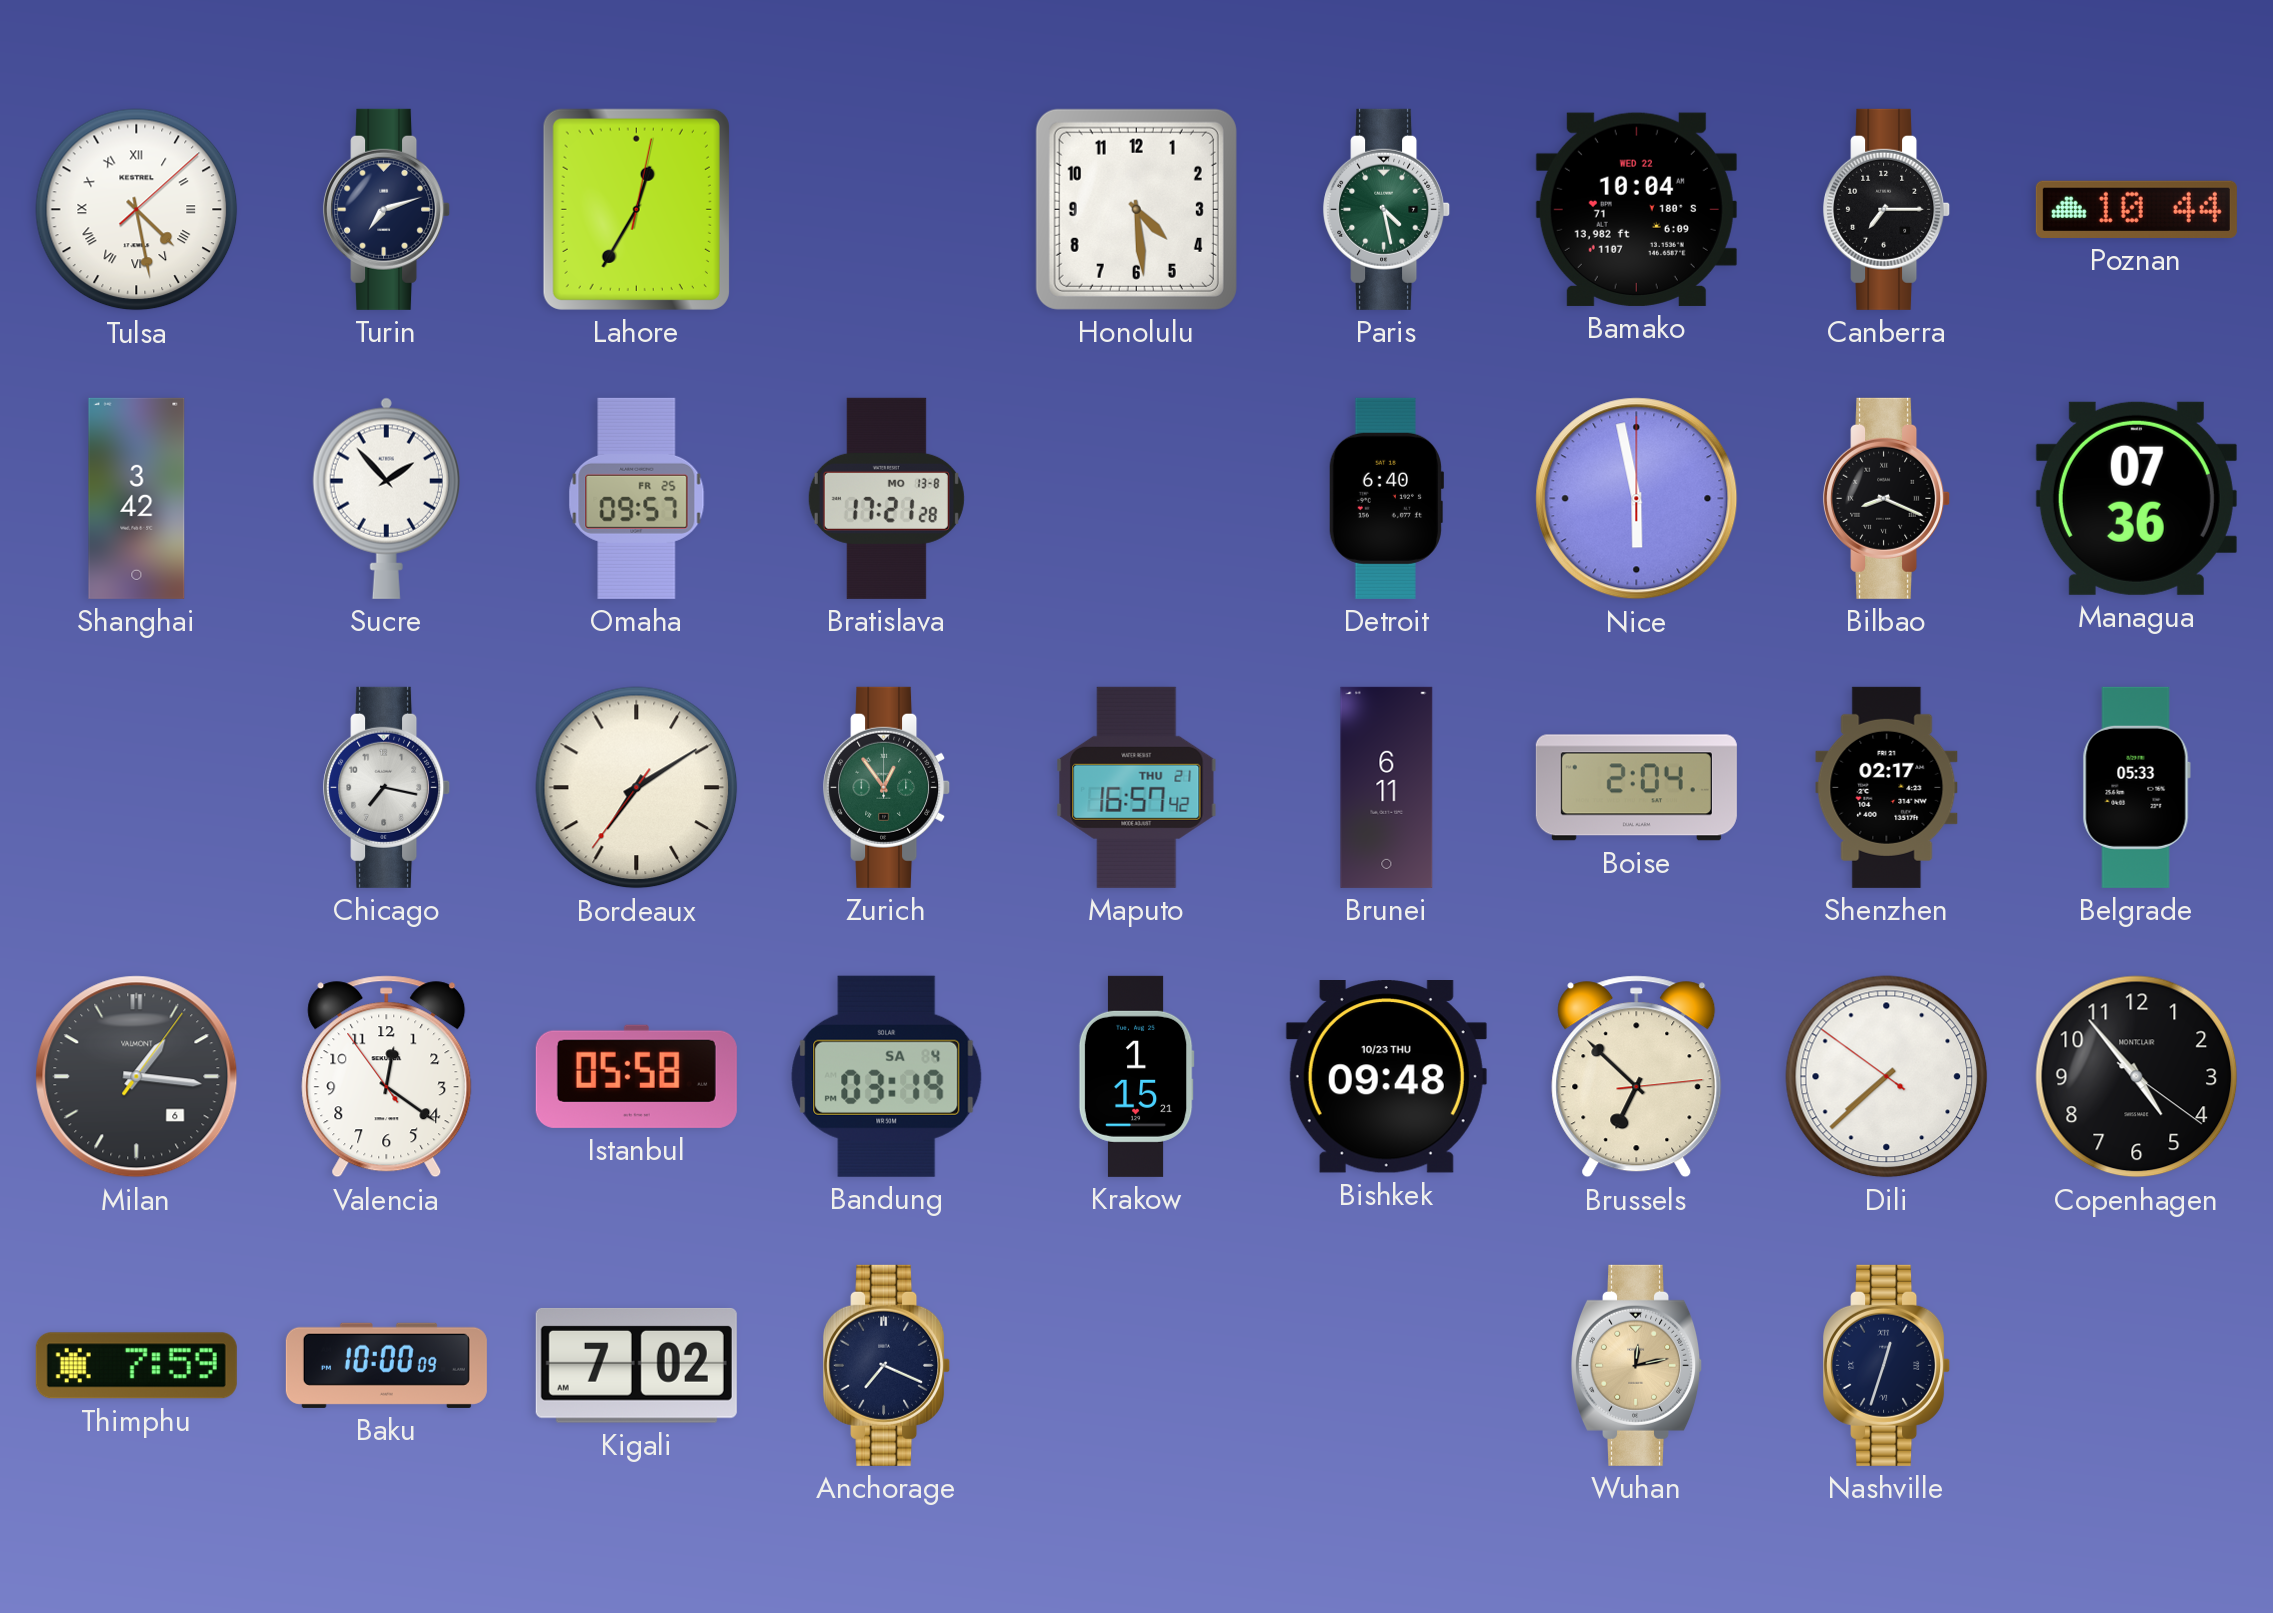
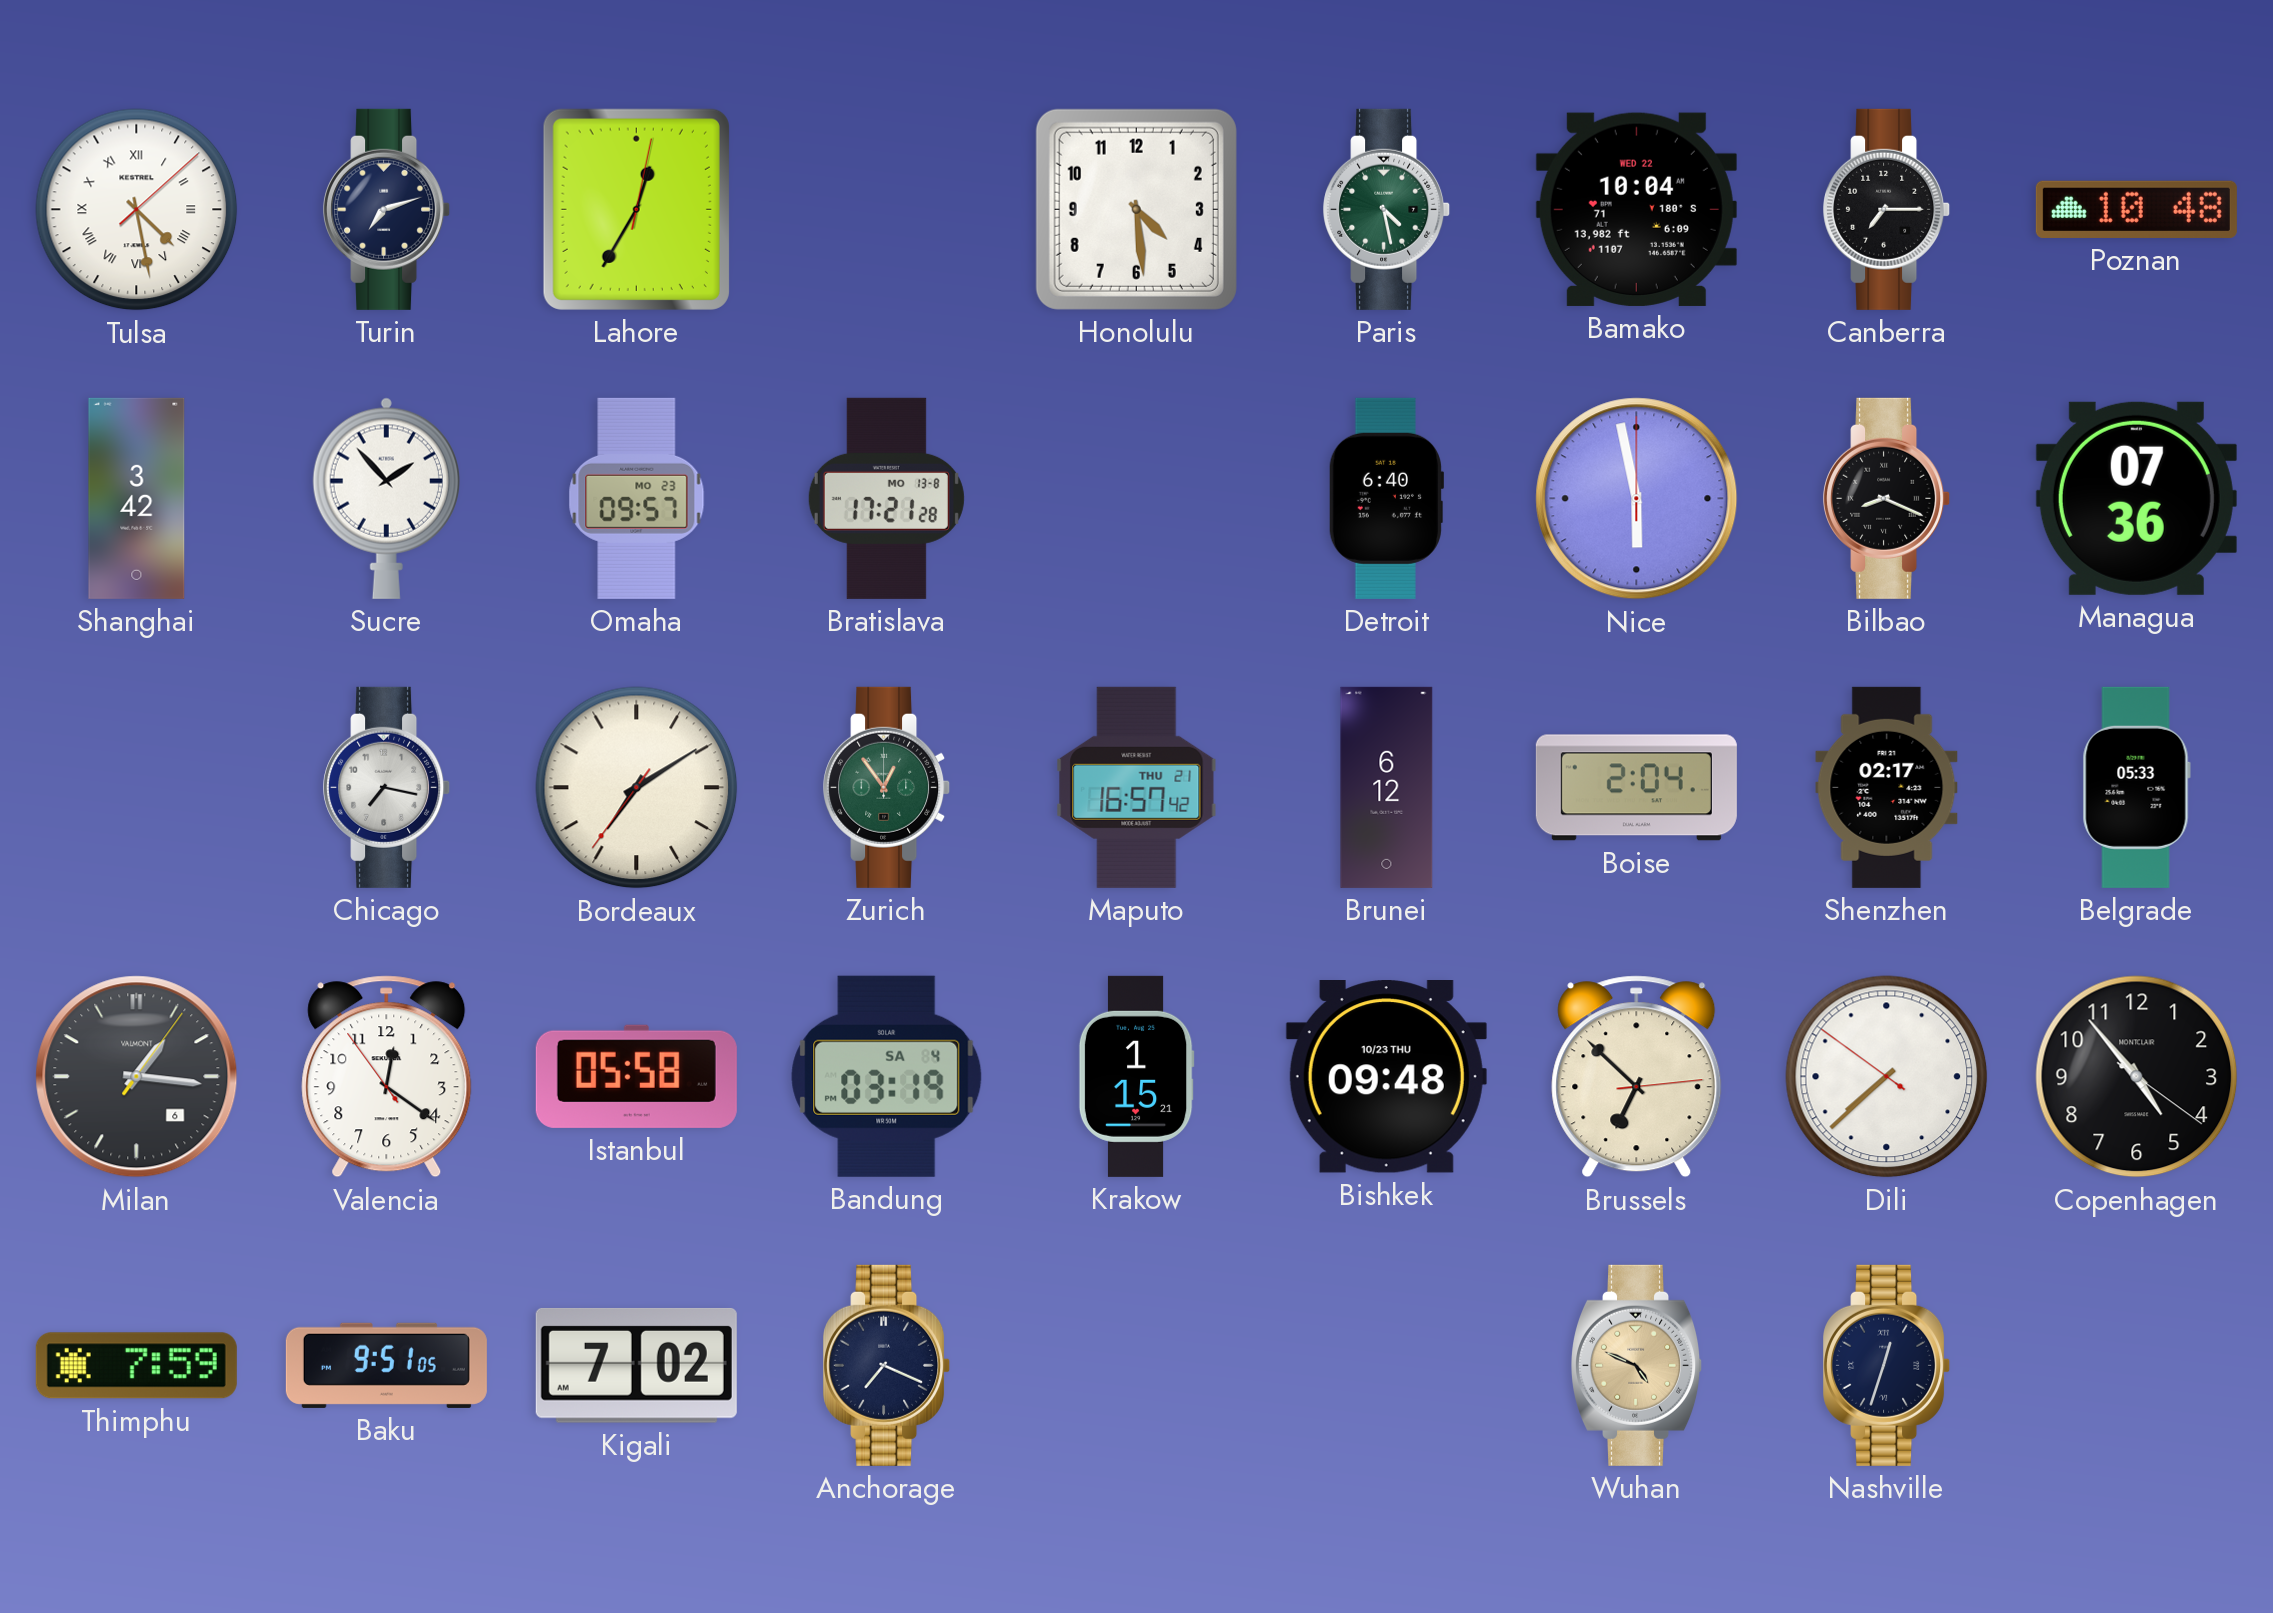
Poznan: 10:44 -> 10:48
Omaha date: FR 25 -> MO 23
Brunei: 6:11 -> 6:12
Baku: 10:00 -> 9:51
Wuhan: 12:13 -> 4:49
